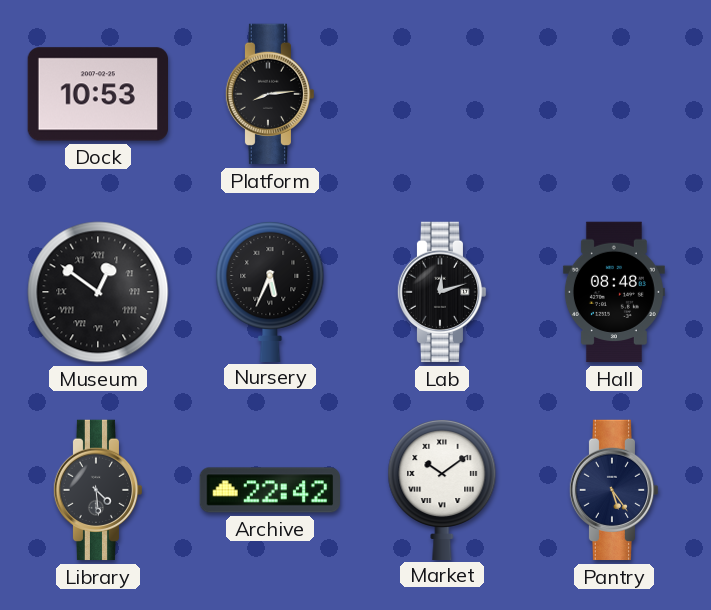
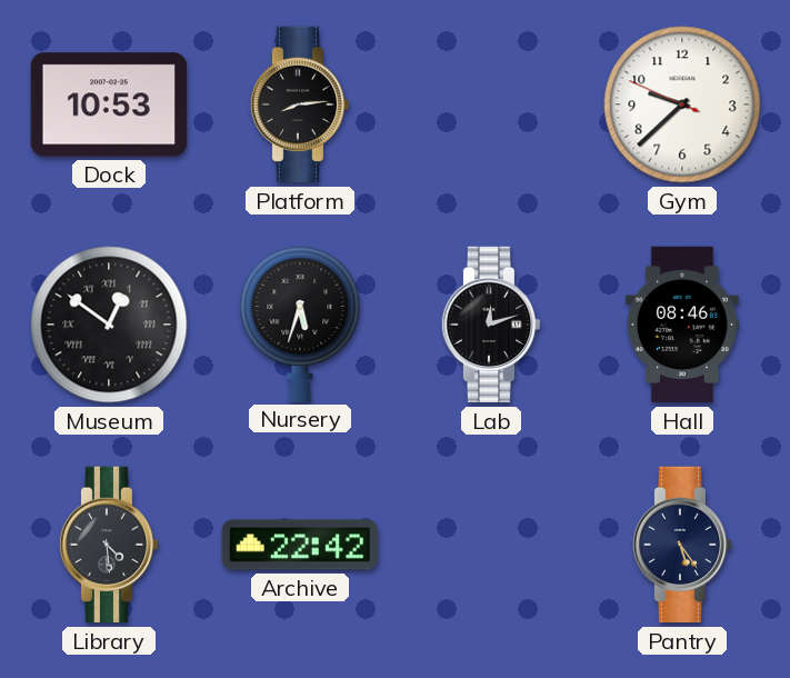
Gym: none -> 9:37
Nursery: 5:34 -> 5:33
Hall: 08:48 -> 08:46
Market: 10:09 -> none
